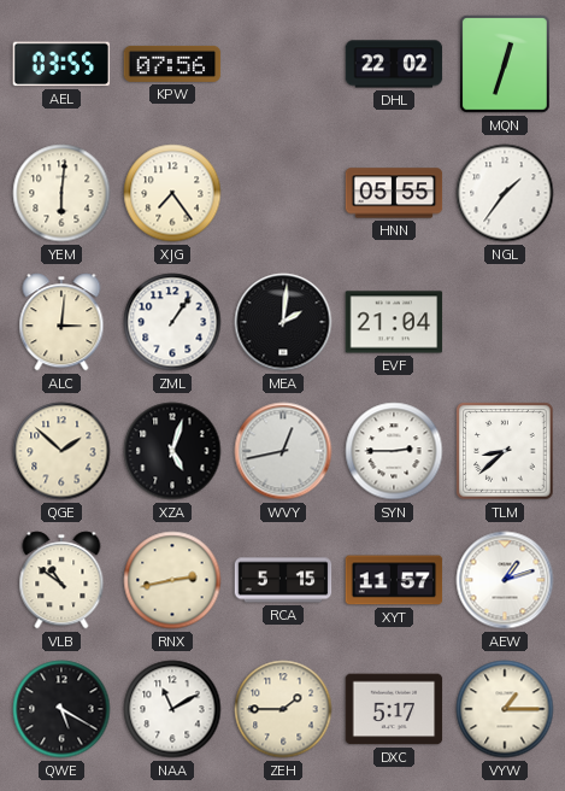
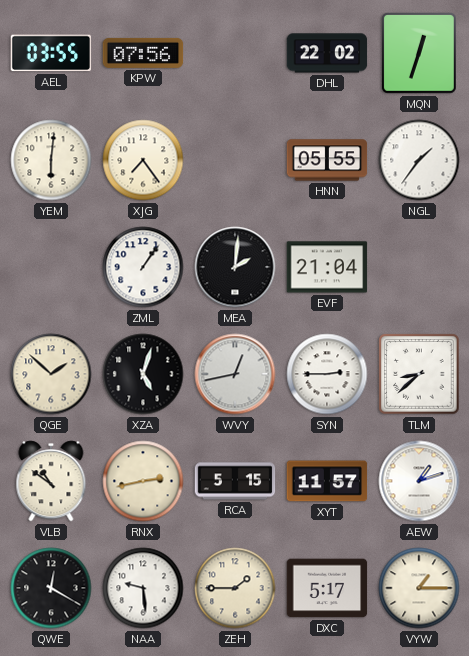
ALC: 3:01 -> none
QWE: 5:20 -> 12:20
NAA: 11:10 -> 9:29
